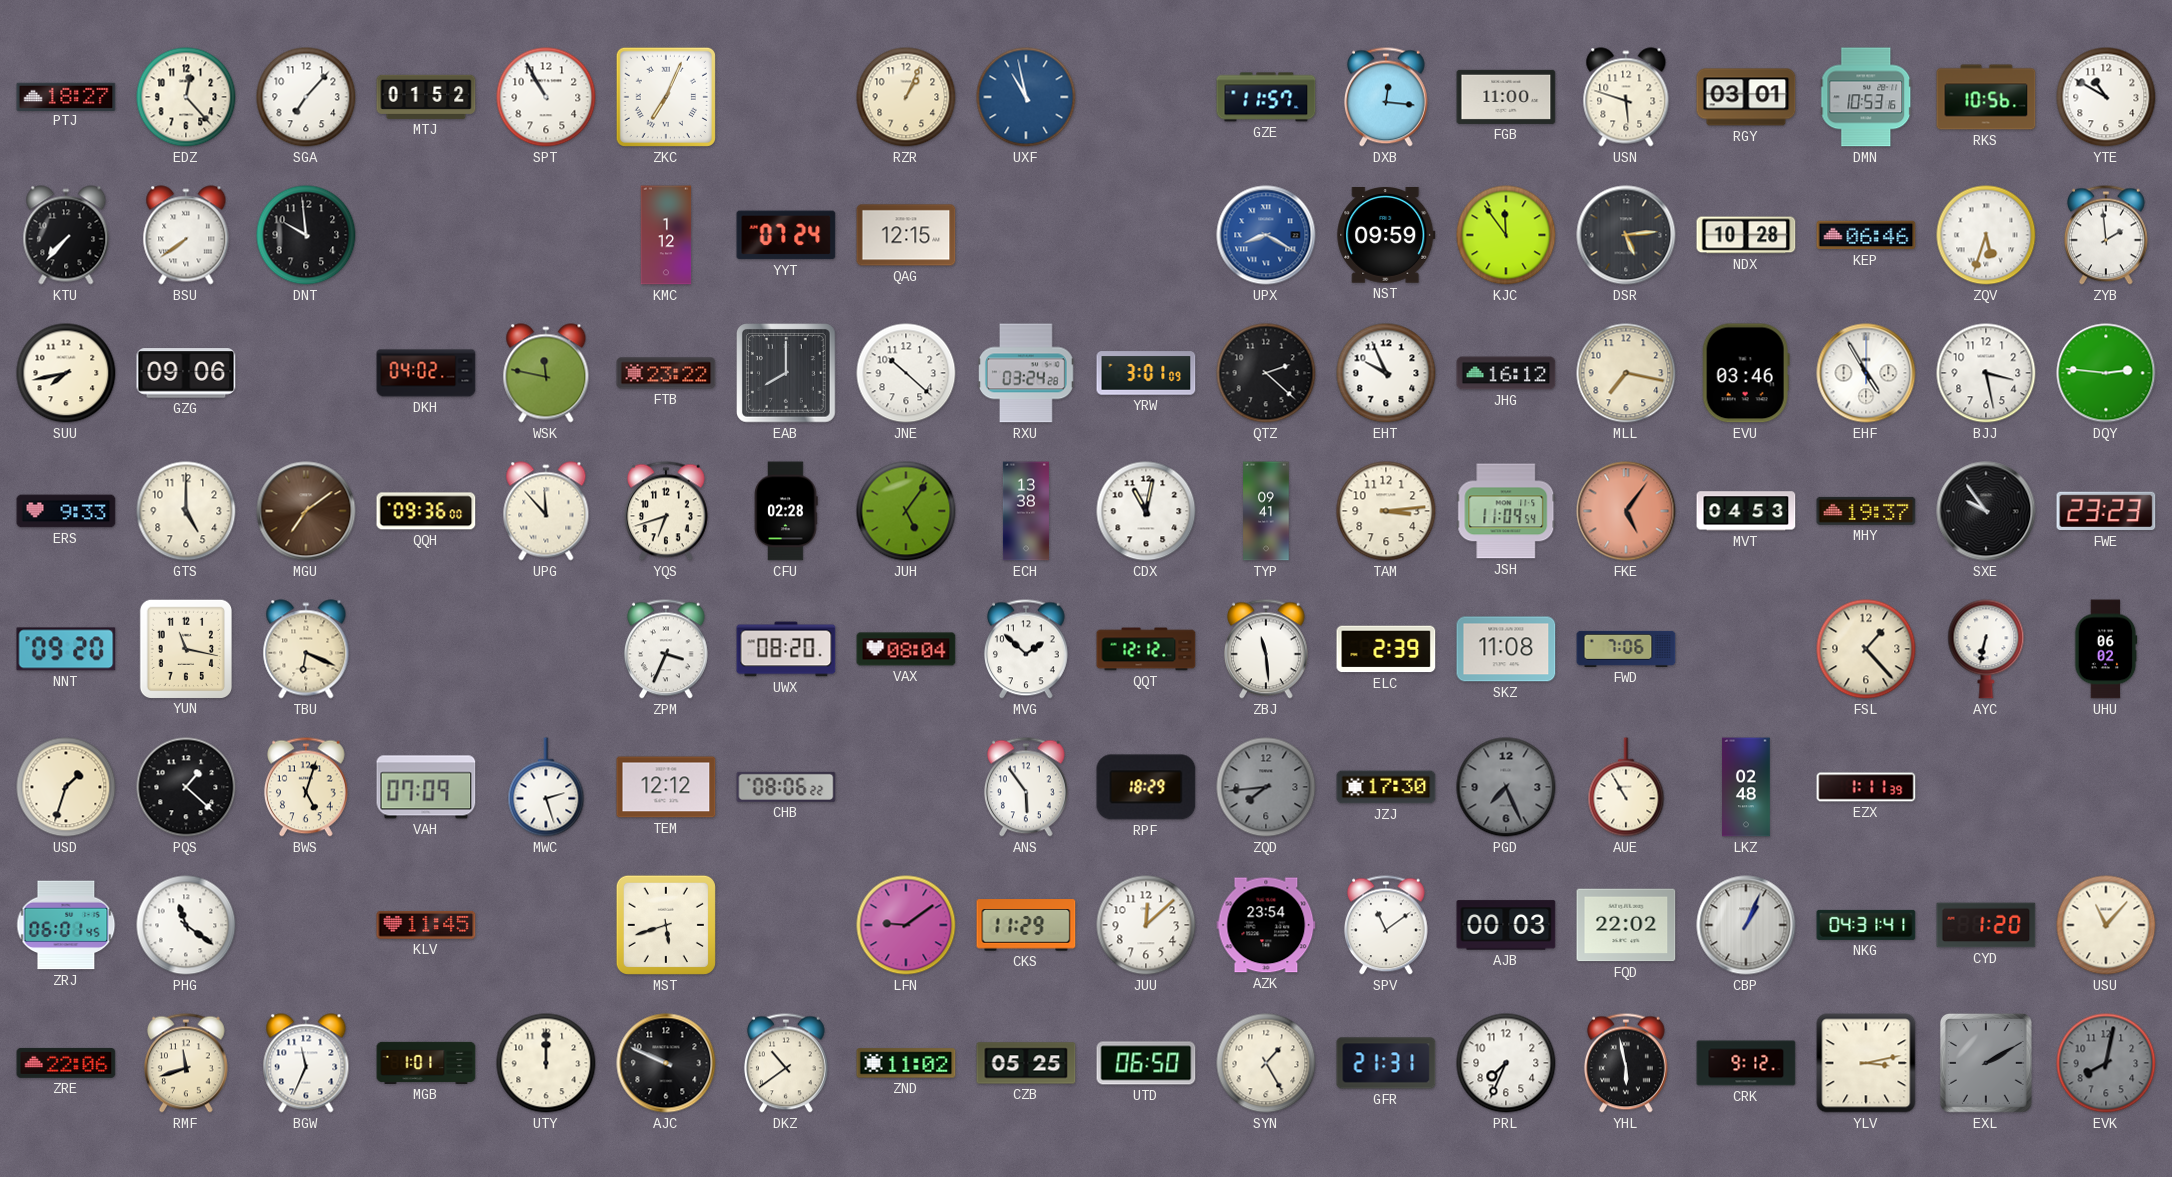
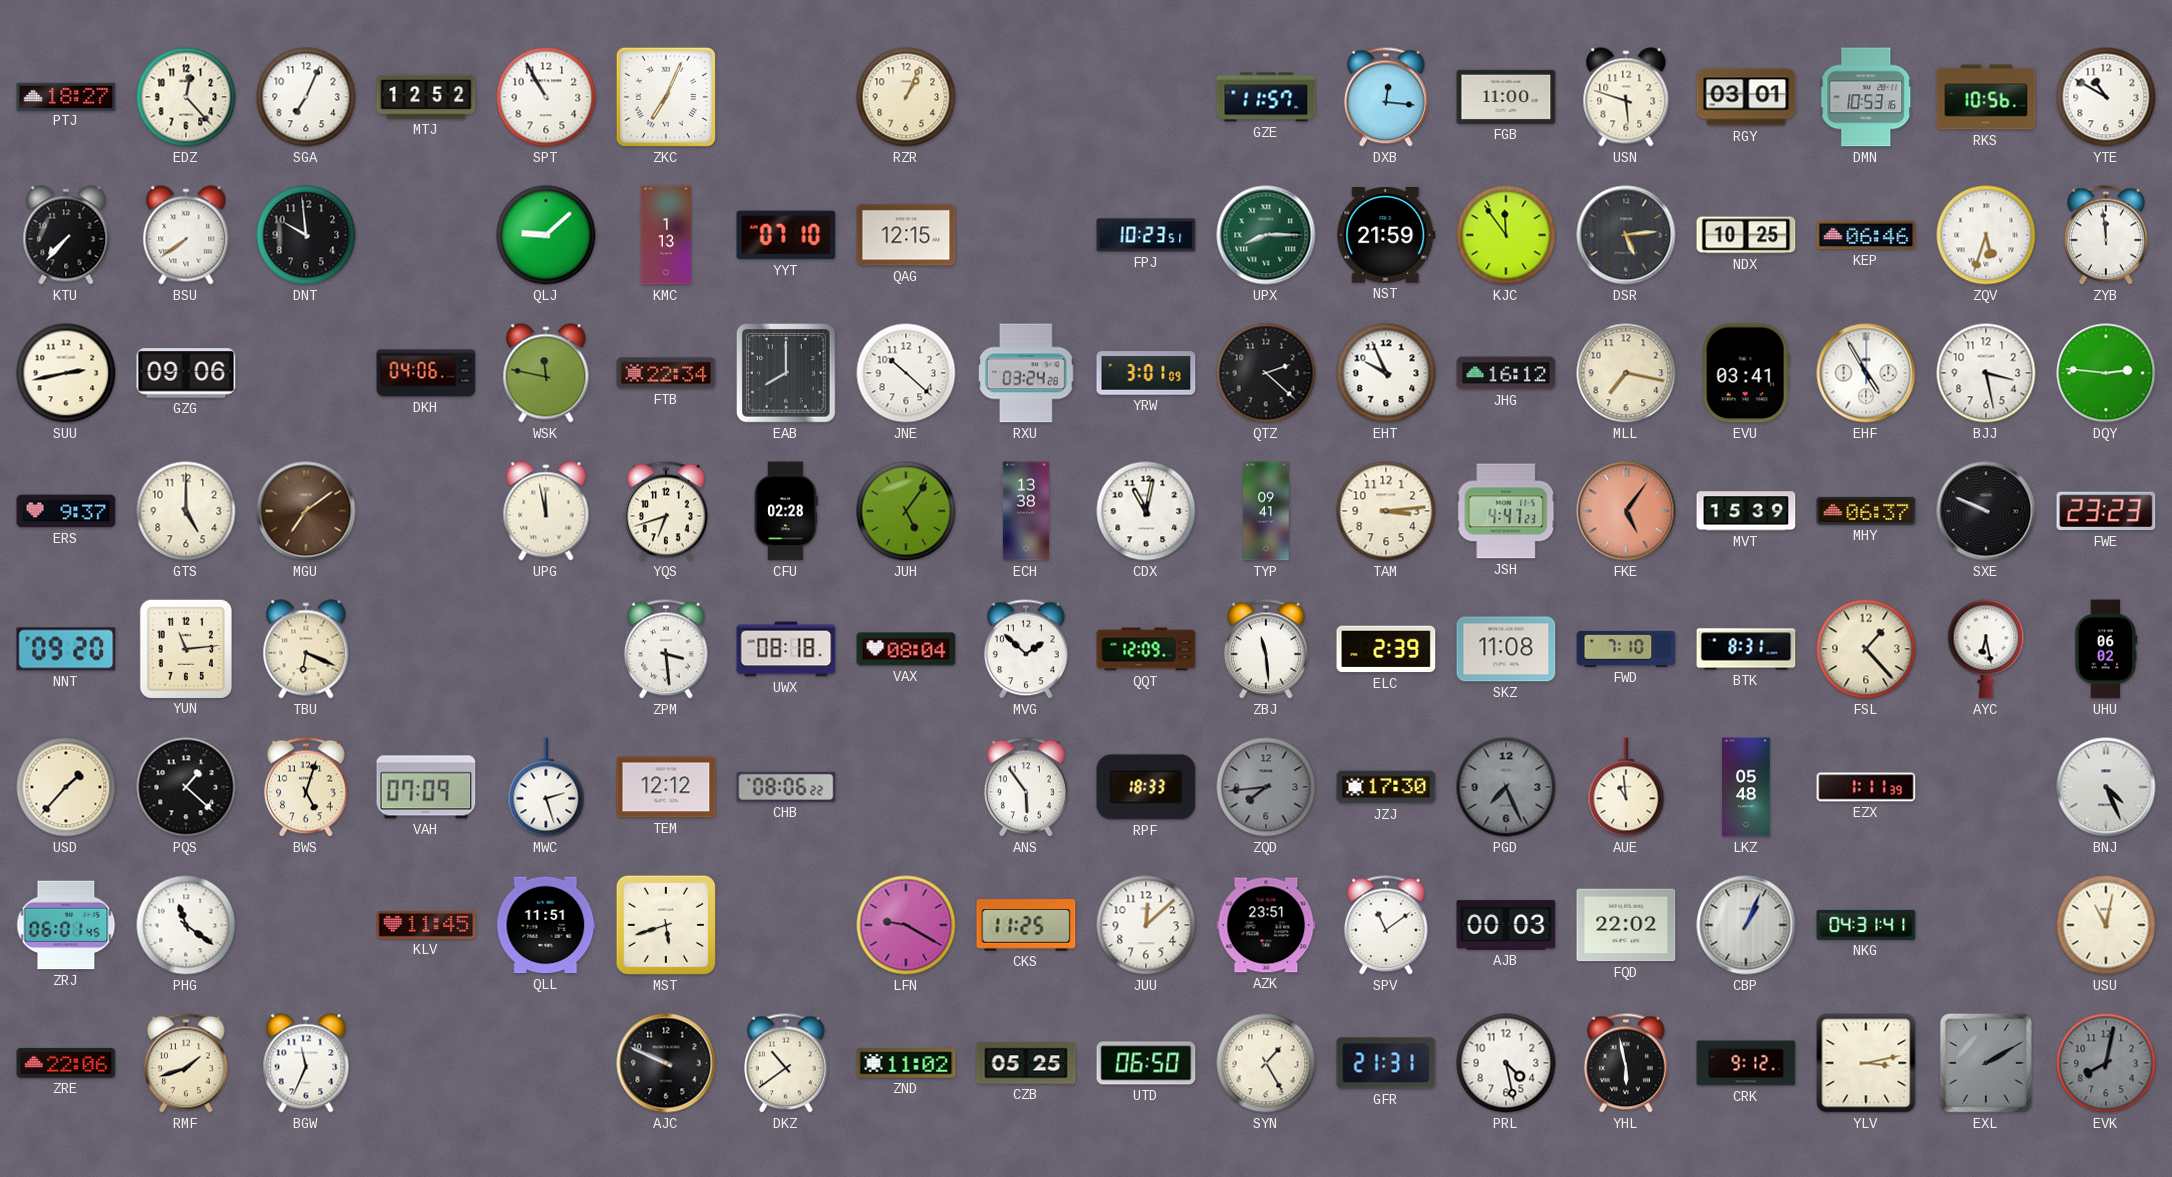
SGA: 7:07 -> 7:04
MTJ: 01:52 -> 12:52
UXF: 10:58 -> none
QLJ: none -> 9:08
KMC: 1:12 -> 1:13
YYT: 07:24 -> 07:10
FPJ: none -> 10:23
UPX: 8:20 -> 8:15
UPX dial: blue -> green
NST: 09:59 -> 21:59
NDX: 10:28 -> 10:25
ZYB: 1:59 -> 11:59
SUU: 7:43 -> 2:43
DKH: 04:02 -> 04:06
FTB: 23:22 -> 22:34
EVU: 03:46 -> 03:41
ERS: 9:33 -> 9:37
QQH: 09:36 -> none
UPG: 11:53 -> 11:58
JSH: 11:09 -> 4:47
MVT: 04:53 -> 15:39
MHY: 19:37 -> 06:37
SXE: 9:54 -> 9:49
YUN: 11:17 -> 11:14
ZPM: 3:34 -> 3:29
UWX: 08:20 -> 08:18
QQT: 12:12 -> 12:09
FWD: 7:06 -> 7:10
BTK: none -> 8:31
AYC: 6:32 -> 6:28
USD: 1:33 -> 1:37
RPF: 18:29 -> 18:33
AUE: 10:55 -> 10:59
LKZ: 02:48 -> 05:48
BNJ: none -> 4:26
QLL: none -> 11:51
LFN: 9:09 -> 9:20
CKS: 11:29 -> 11:25
AZK: 23:54 -> 23:51
CYD: 1:20 -> none
USU: 11:07 -> 11:02
RMF: 11:42 -> 1:42
MGB: 1:01 -> none
UTY: 12:00 -> none
PRL: 7:34 -> 4:28
